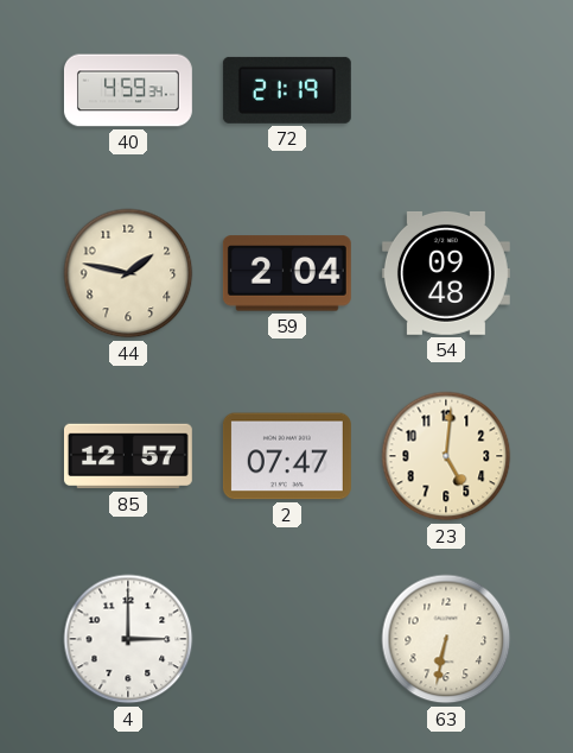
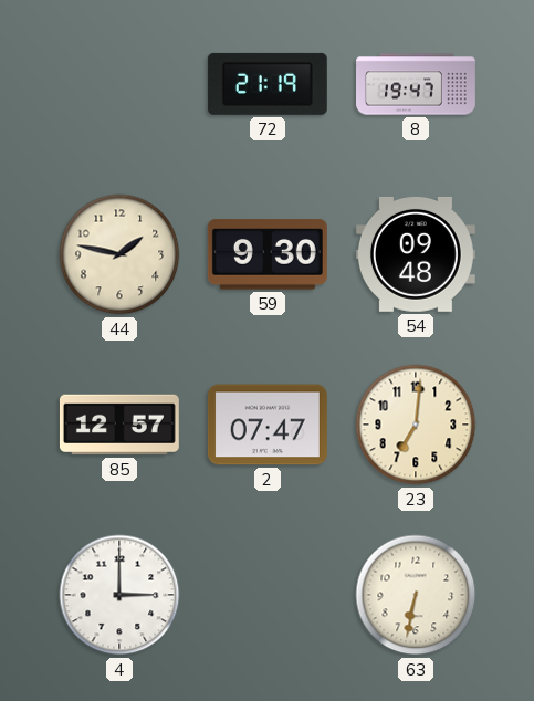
40: 4:59 -> none
8: none -> 19:47
59: 2:04 -> 9:30
23: 5:01 -> 7:01
